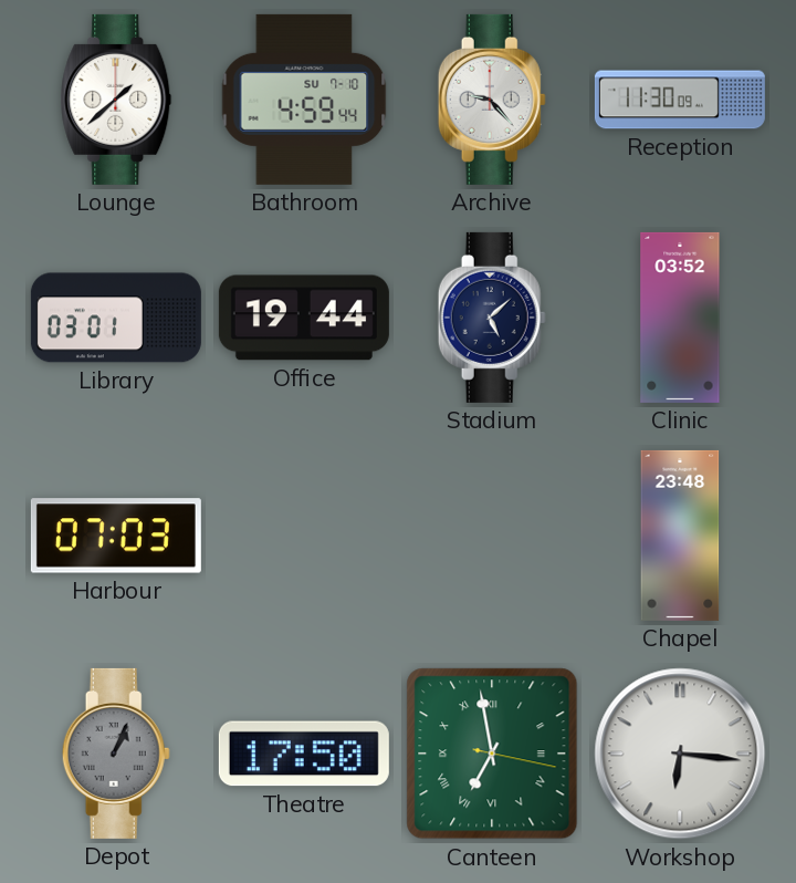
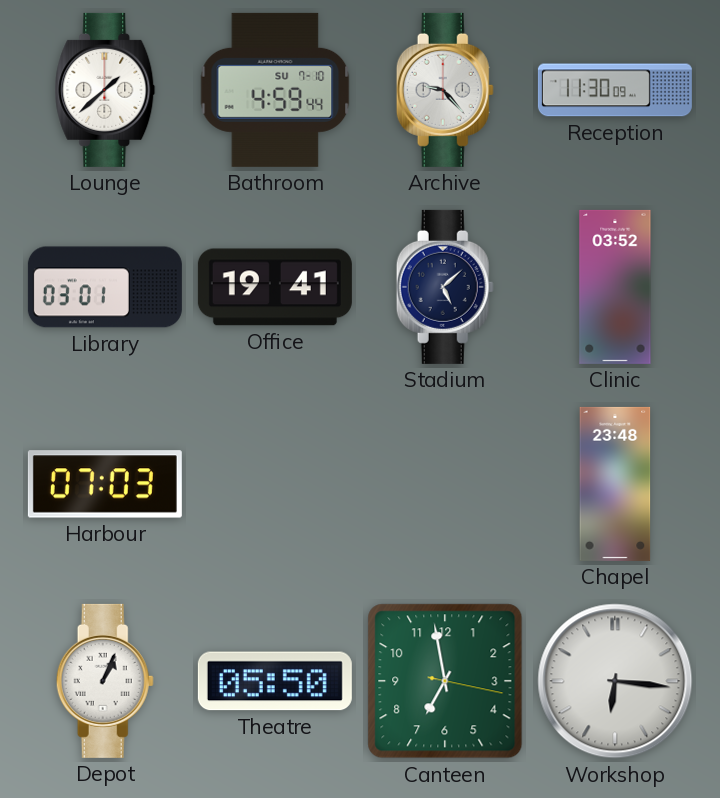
Office: 19:44 -> 19:41
Depot dial: grey -> white
Theatre: 17:50 -> 05:50
Canteen numerals: Roman -> Arabic
